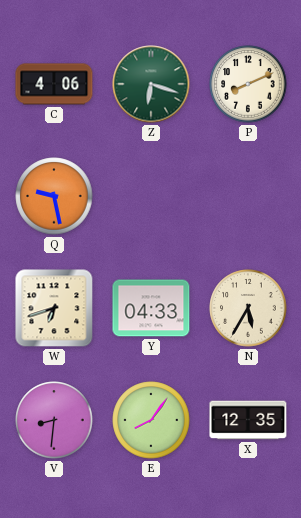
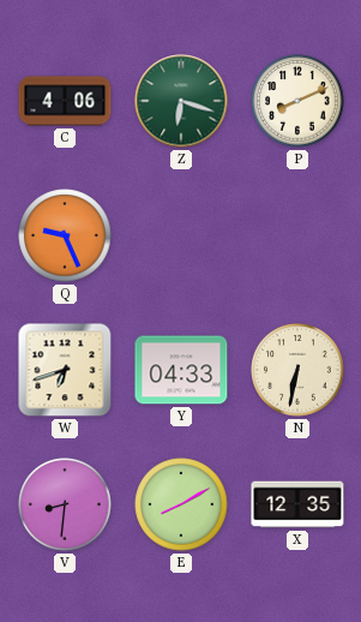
Q: 9:28 -> 9:26
N: 5:35 -> 6:32
E: 8:06 -> 8:10
